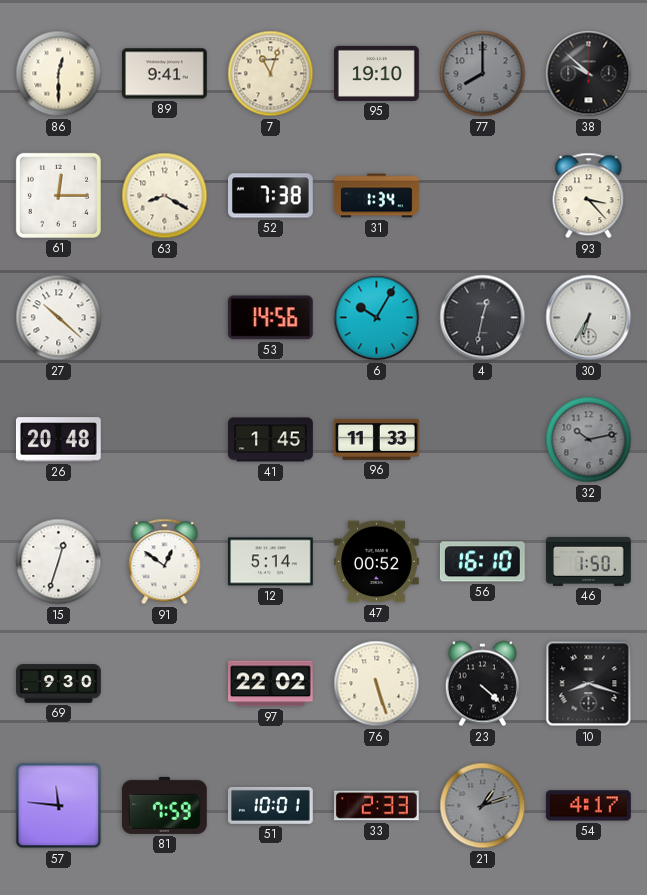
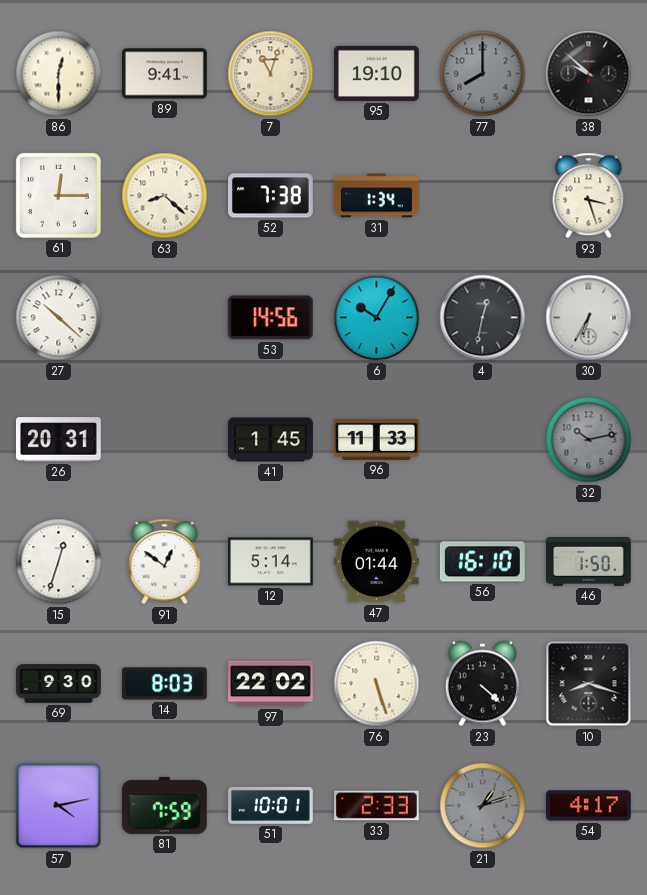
63: 8:20 -> 8:22
93: 3:23 -> 3:27
26: 20:48 -> 20:31
47: 00:52 -> 01:44
14: none -> 8:03
57: 11:46 -> 4:13
